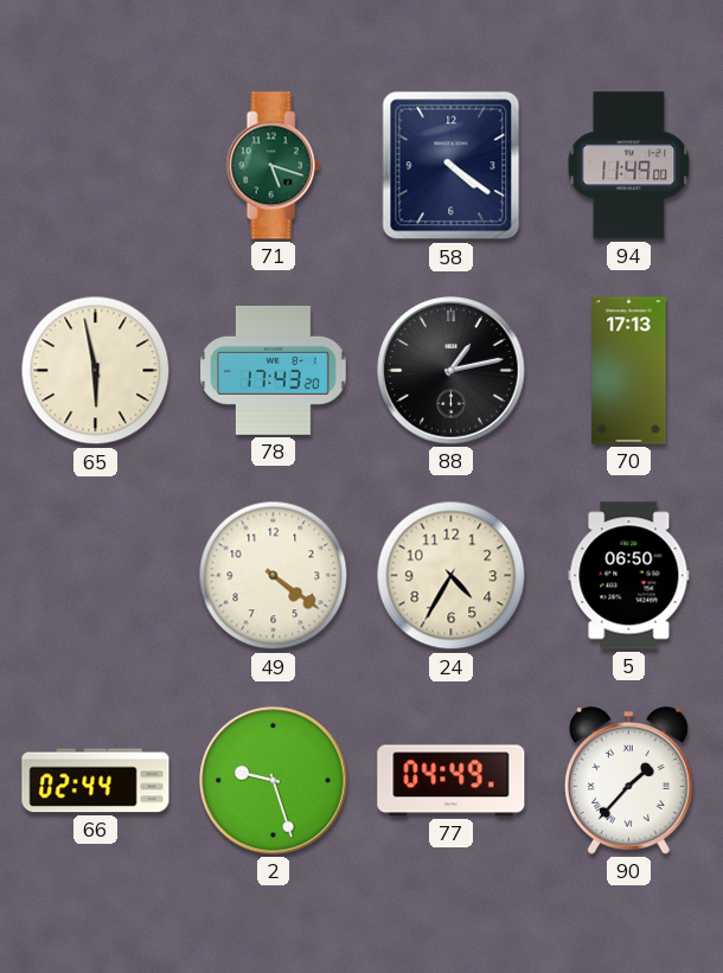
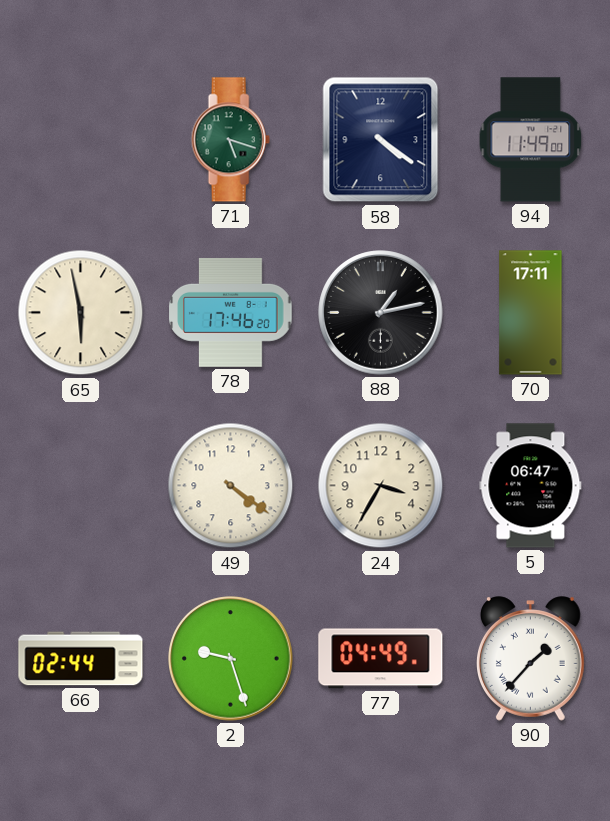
78: 17:43 -> 17:46
70: 17:13 -> 17:11
24: 4:35 -> 3:35
5: 06:50 -> 06:47
